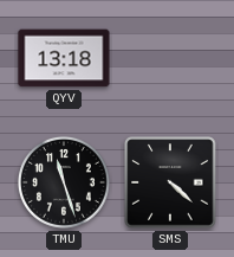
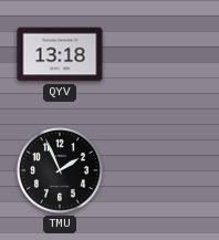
TMU: 11:27 -> 1:56
SMS: 4:22 -> none
